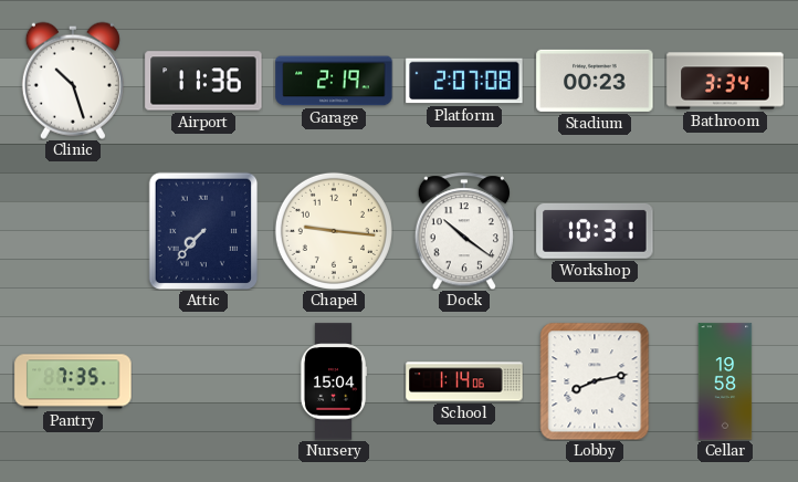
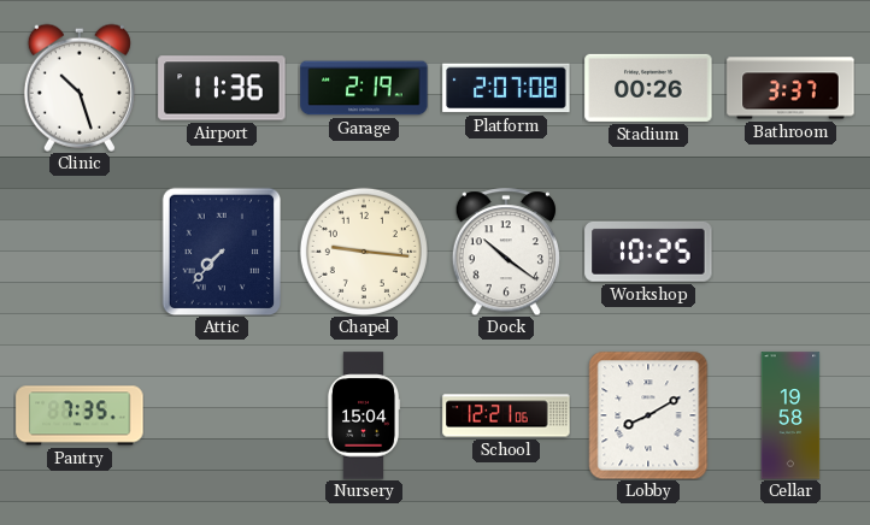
Stadium: 00:23 -> 00:26
Bathroom: 3:34 -> 3:37
Workshop: 10:31 -> 10:25
School: 1:14 -> 12:21
Lobby: 8:13 -> 8:10
